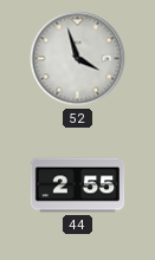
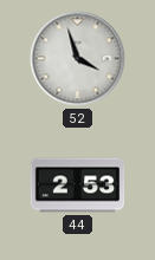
44: 2:55 -> 2:53
